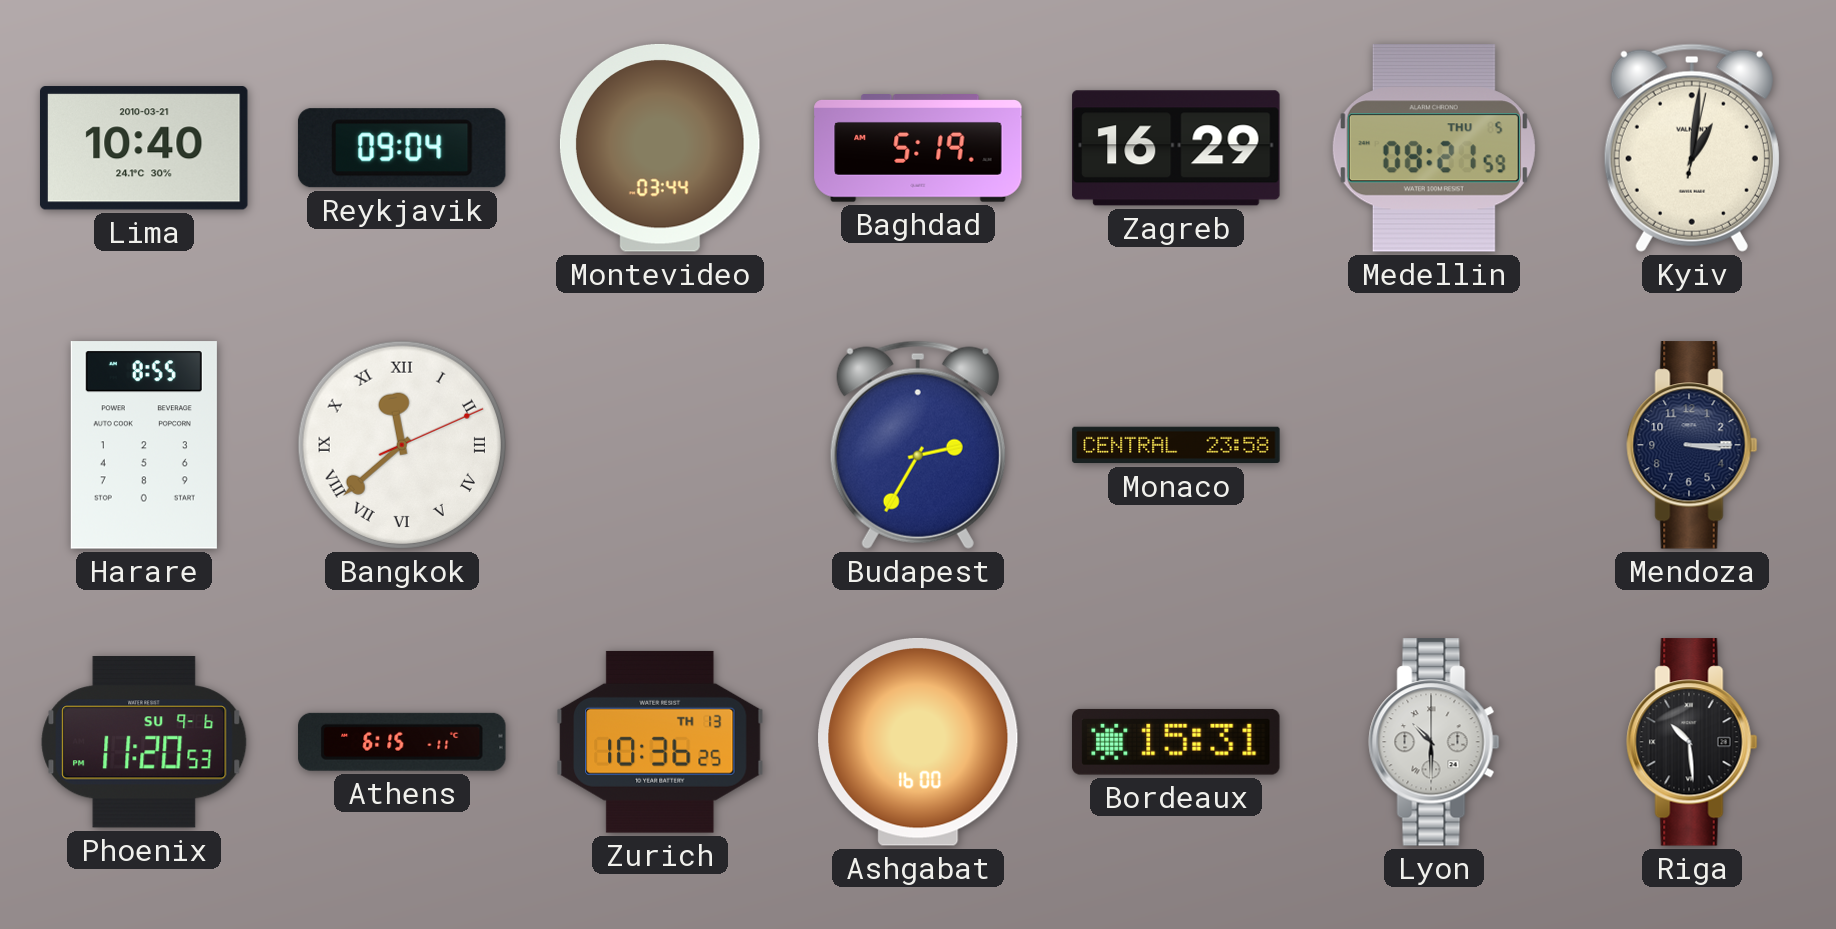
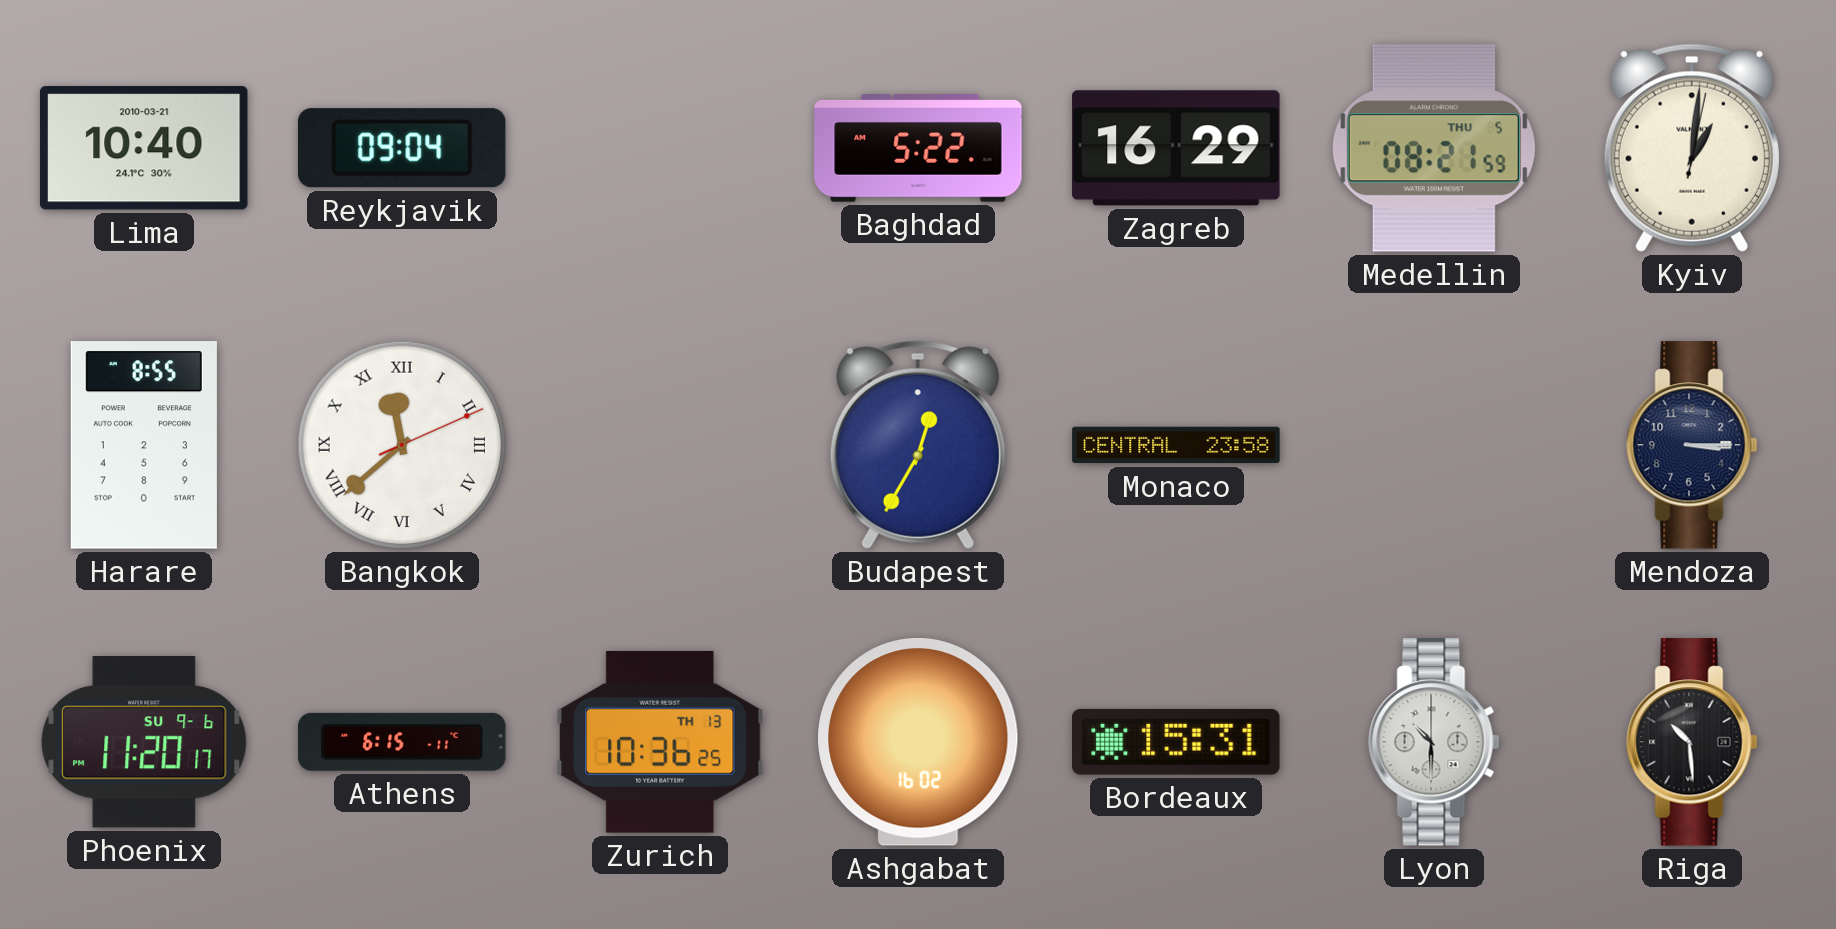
Montevideo: 03:44 -> none
Baghdad: 5:19 -> 5:22
Budapest: 2:35 -> 12:35
Phoenix: 11:20:53 -> 11:20:17
Ashgabat: 16:00 -> 16:02
